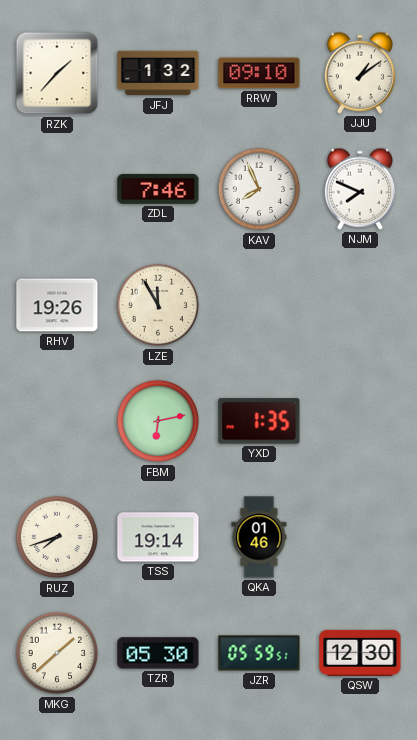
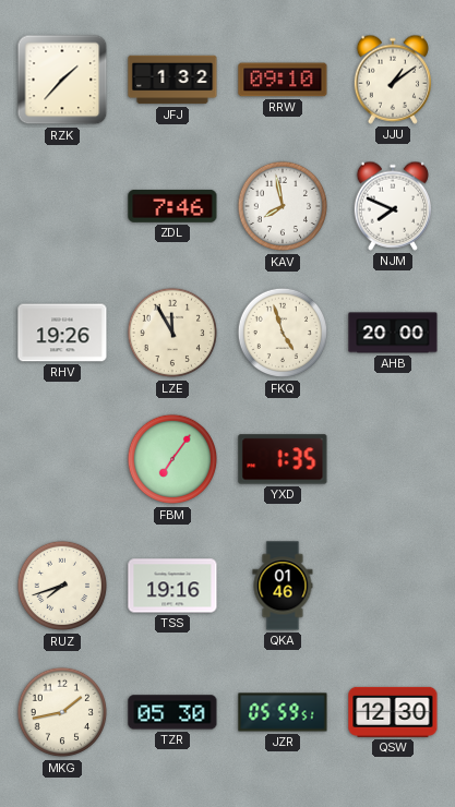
KAV: 7:56 -> 7:58
FKQ: none -> 4:57
AHB: none -> 20:00
FBM: 6:13 -> 7:06
TSS: 19:14 -> 19:16
MKG: 1:38 -> 1:43
